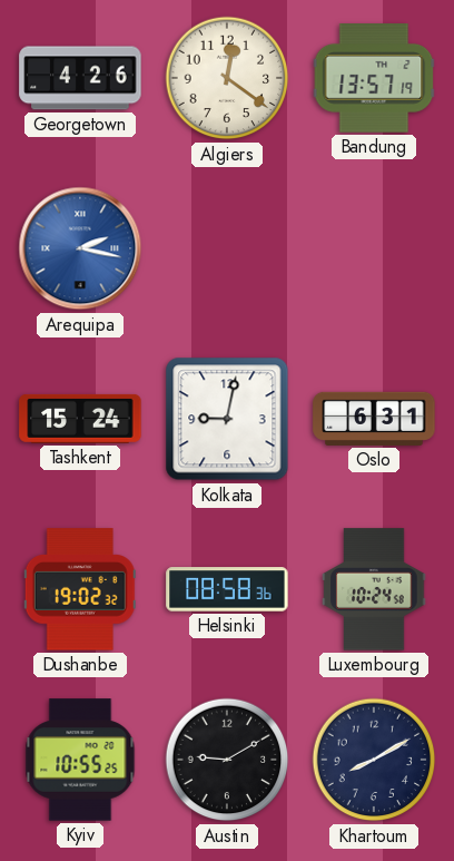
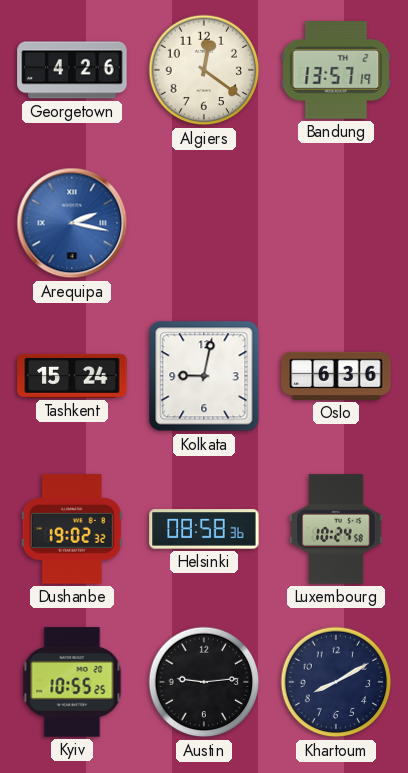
Oslo: 6:31 -> 6:36
Austin: 9:10 -> 9:14
